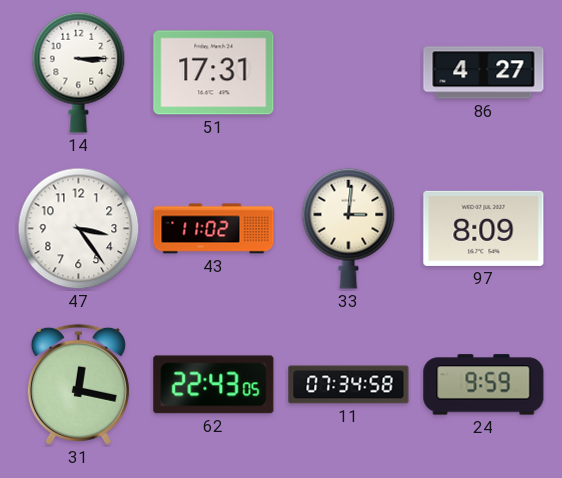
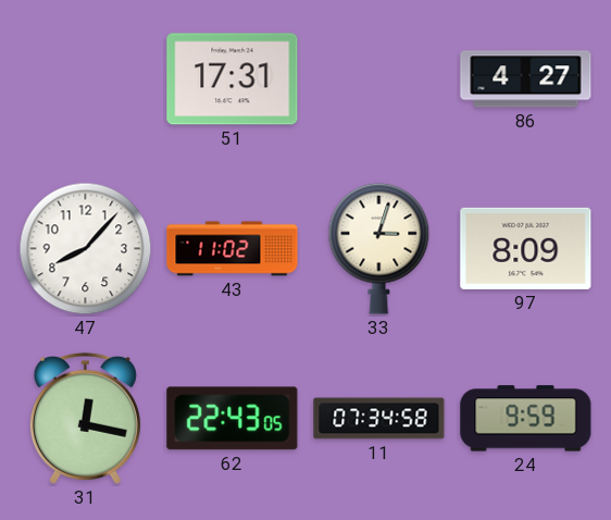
14: 3:15 -> none
47: 3:24 -> 8:07
33: 3:01 -> 3:03
